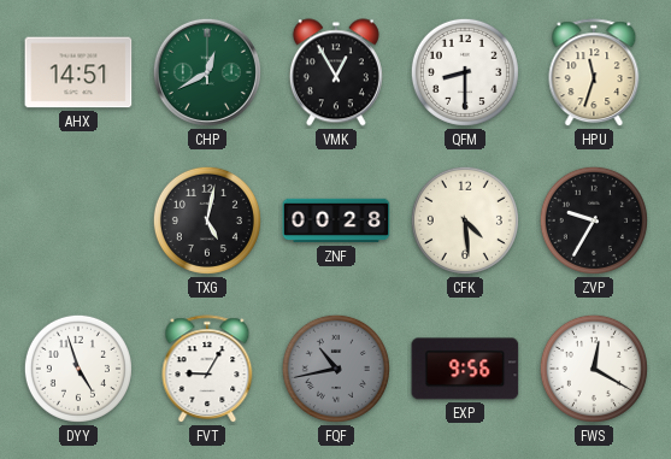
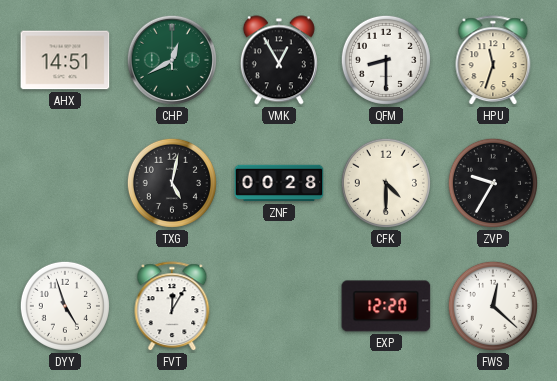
CFK: 4:29 -> 4:30
FVT: 9:05 -> 12:05
FQF: 10:43 -> none
EXP: 9:56 -> 12:20
FWS: 12:20 -> 12:22
